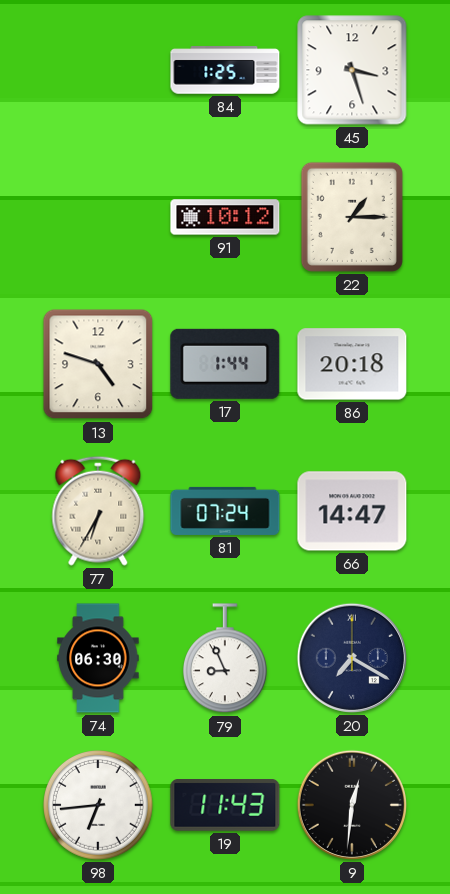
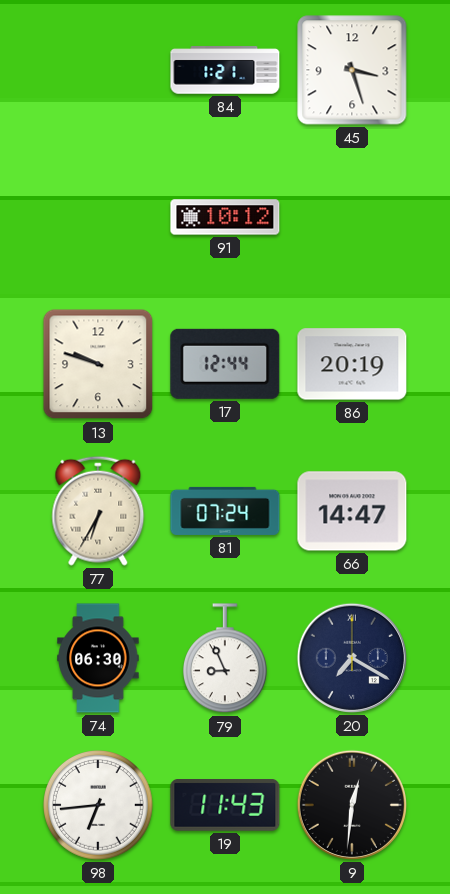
84: 1:25 -> 1:21
22: 1:15 -> none
13: 4:48 -> 9:48
17: 1:44 -> 12:44
86: 20:18 -> 20:19
